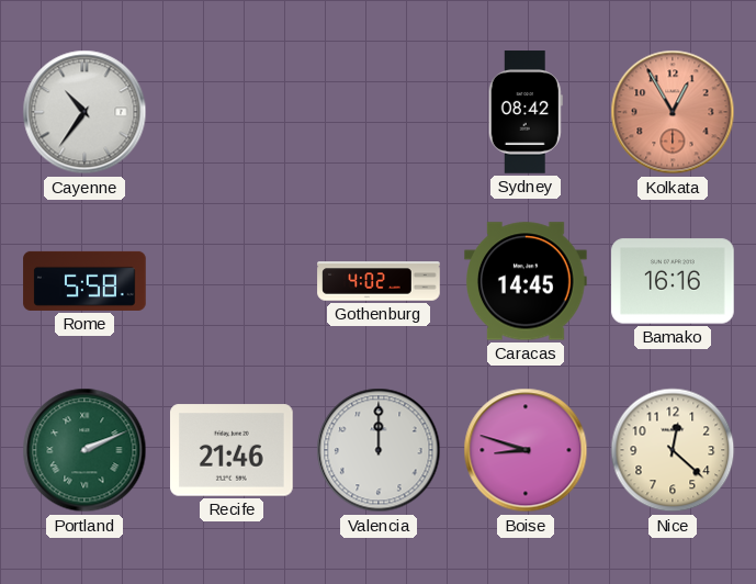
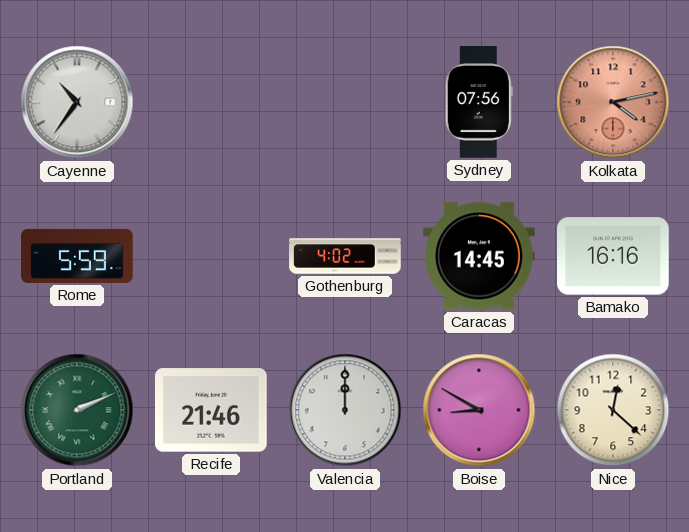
Sydney: 08:42 -> 07:56
Kolkata: 12:55 -> 4:13
Rome: 5:58 -> 5:59
Boise: 8:48 -> 8:50
